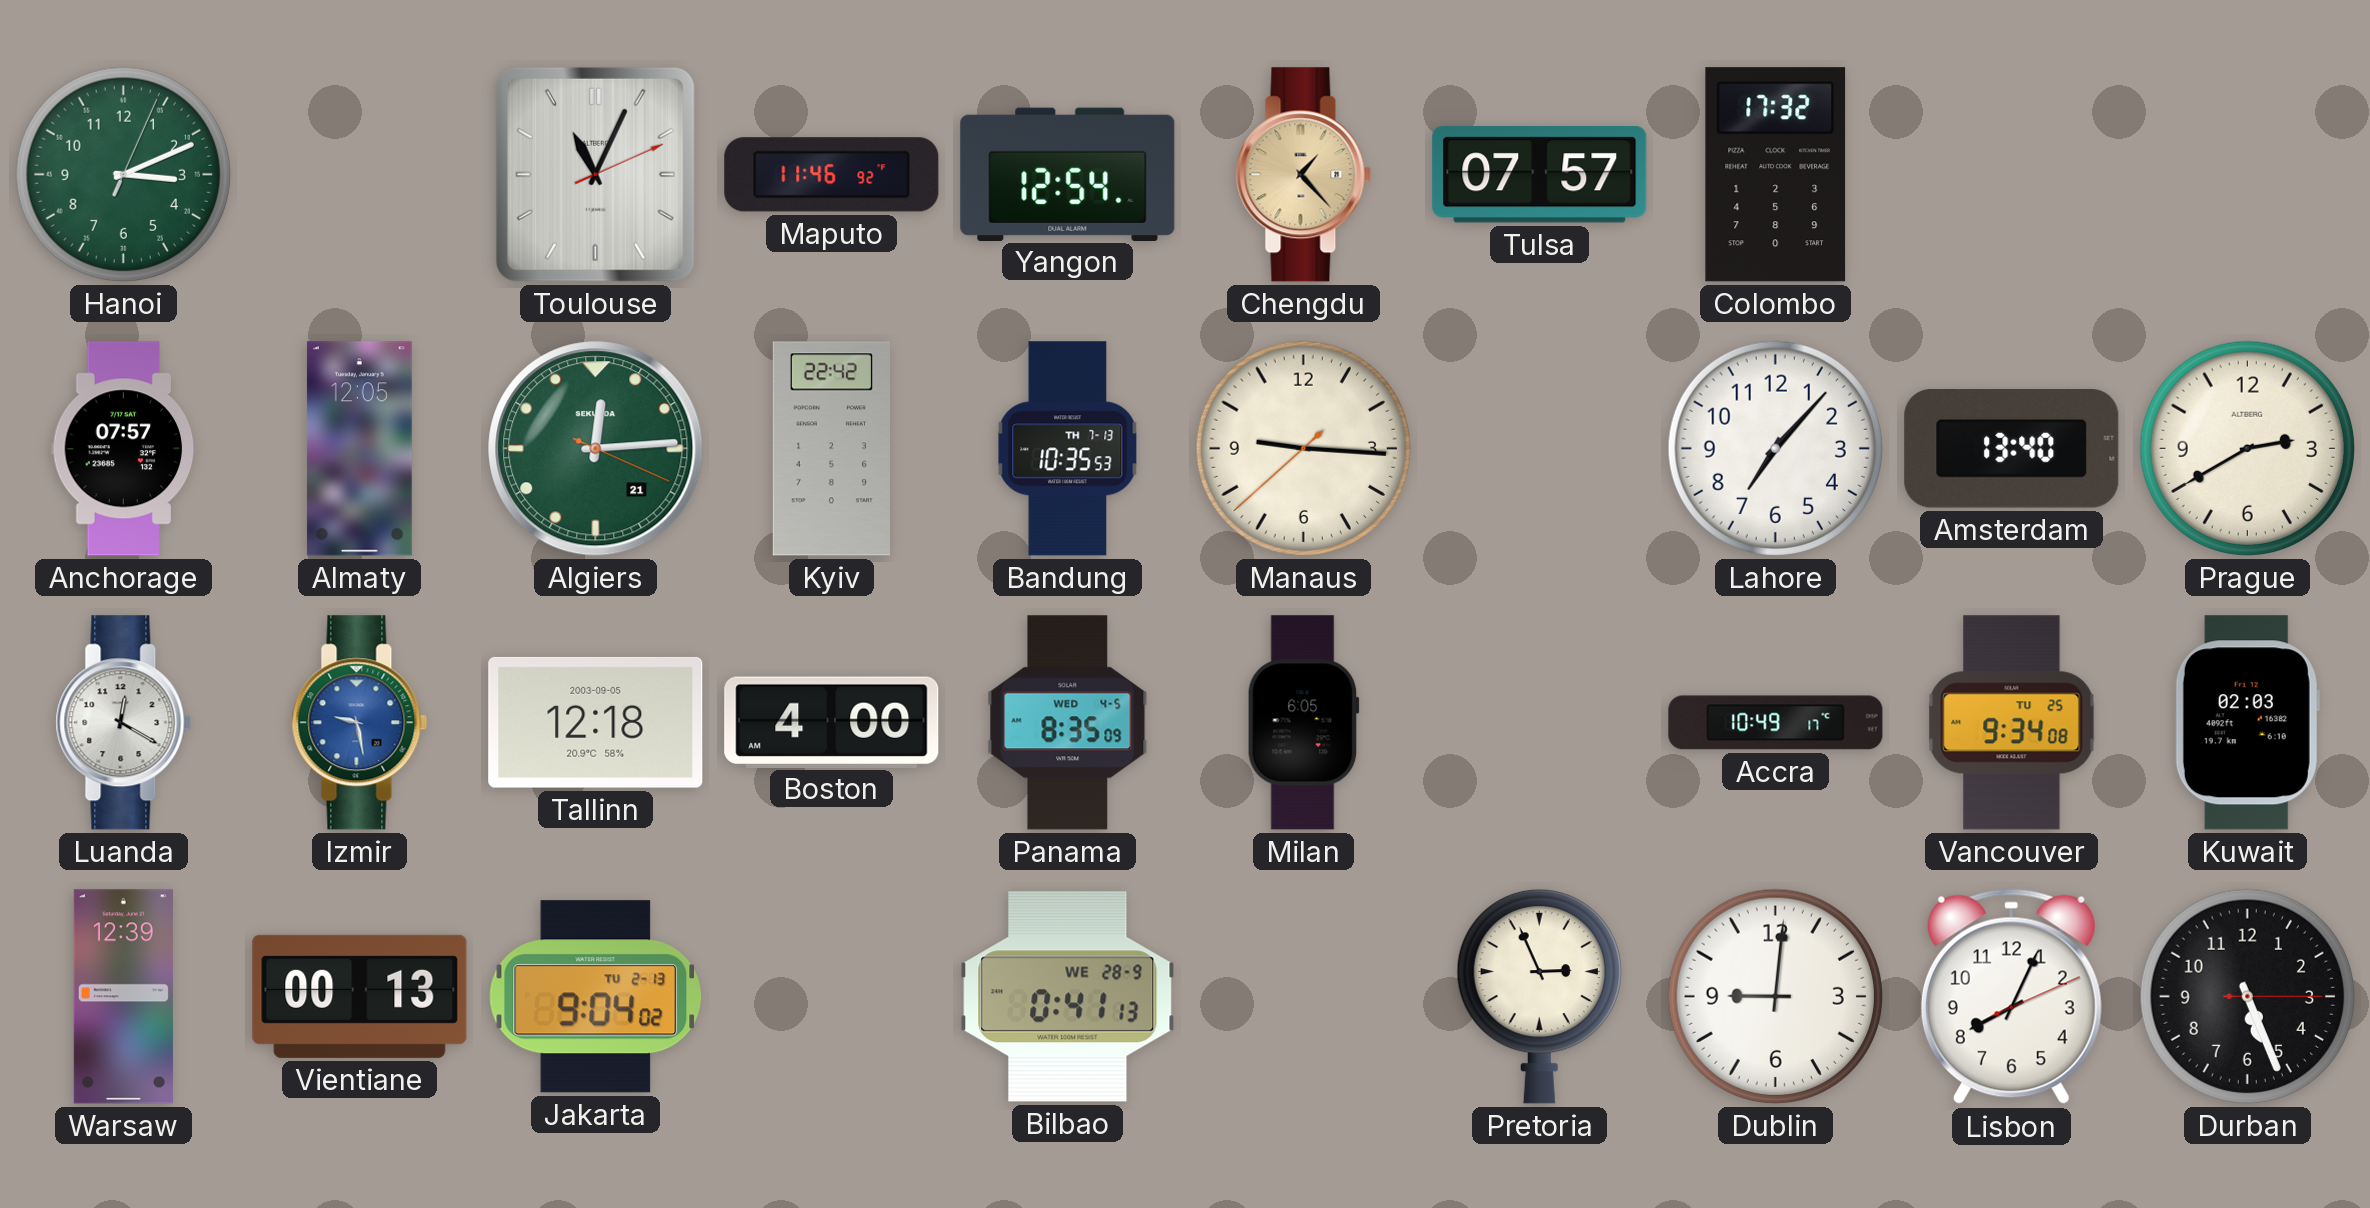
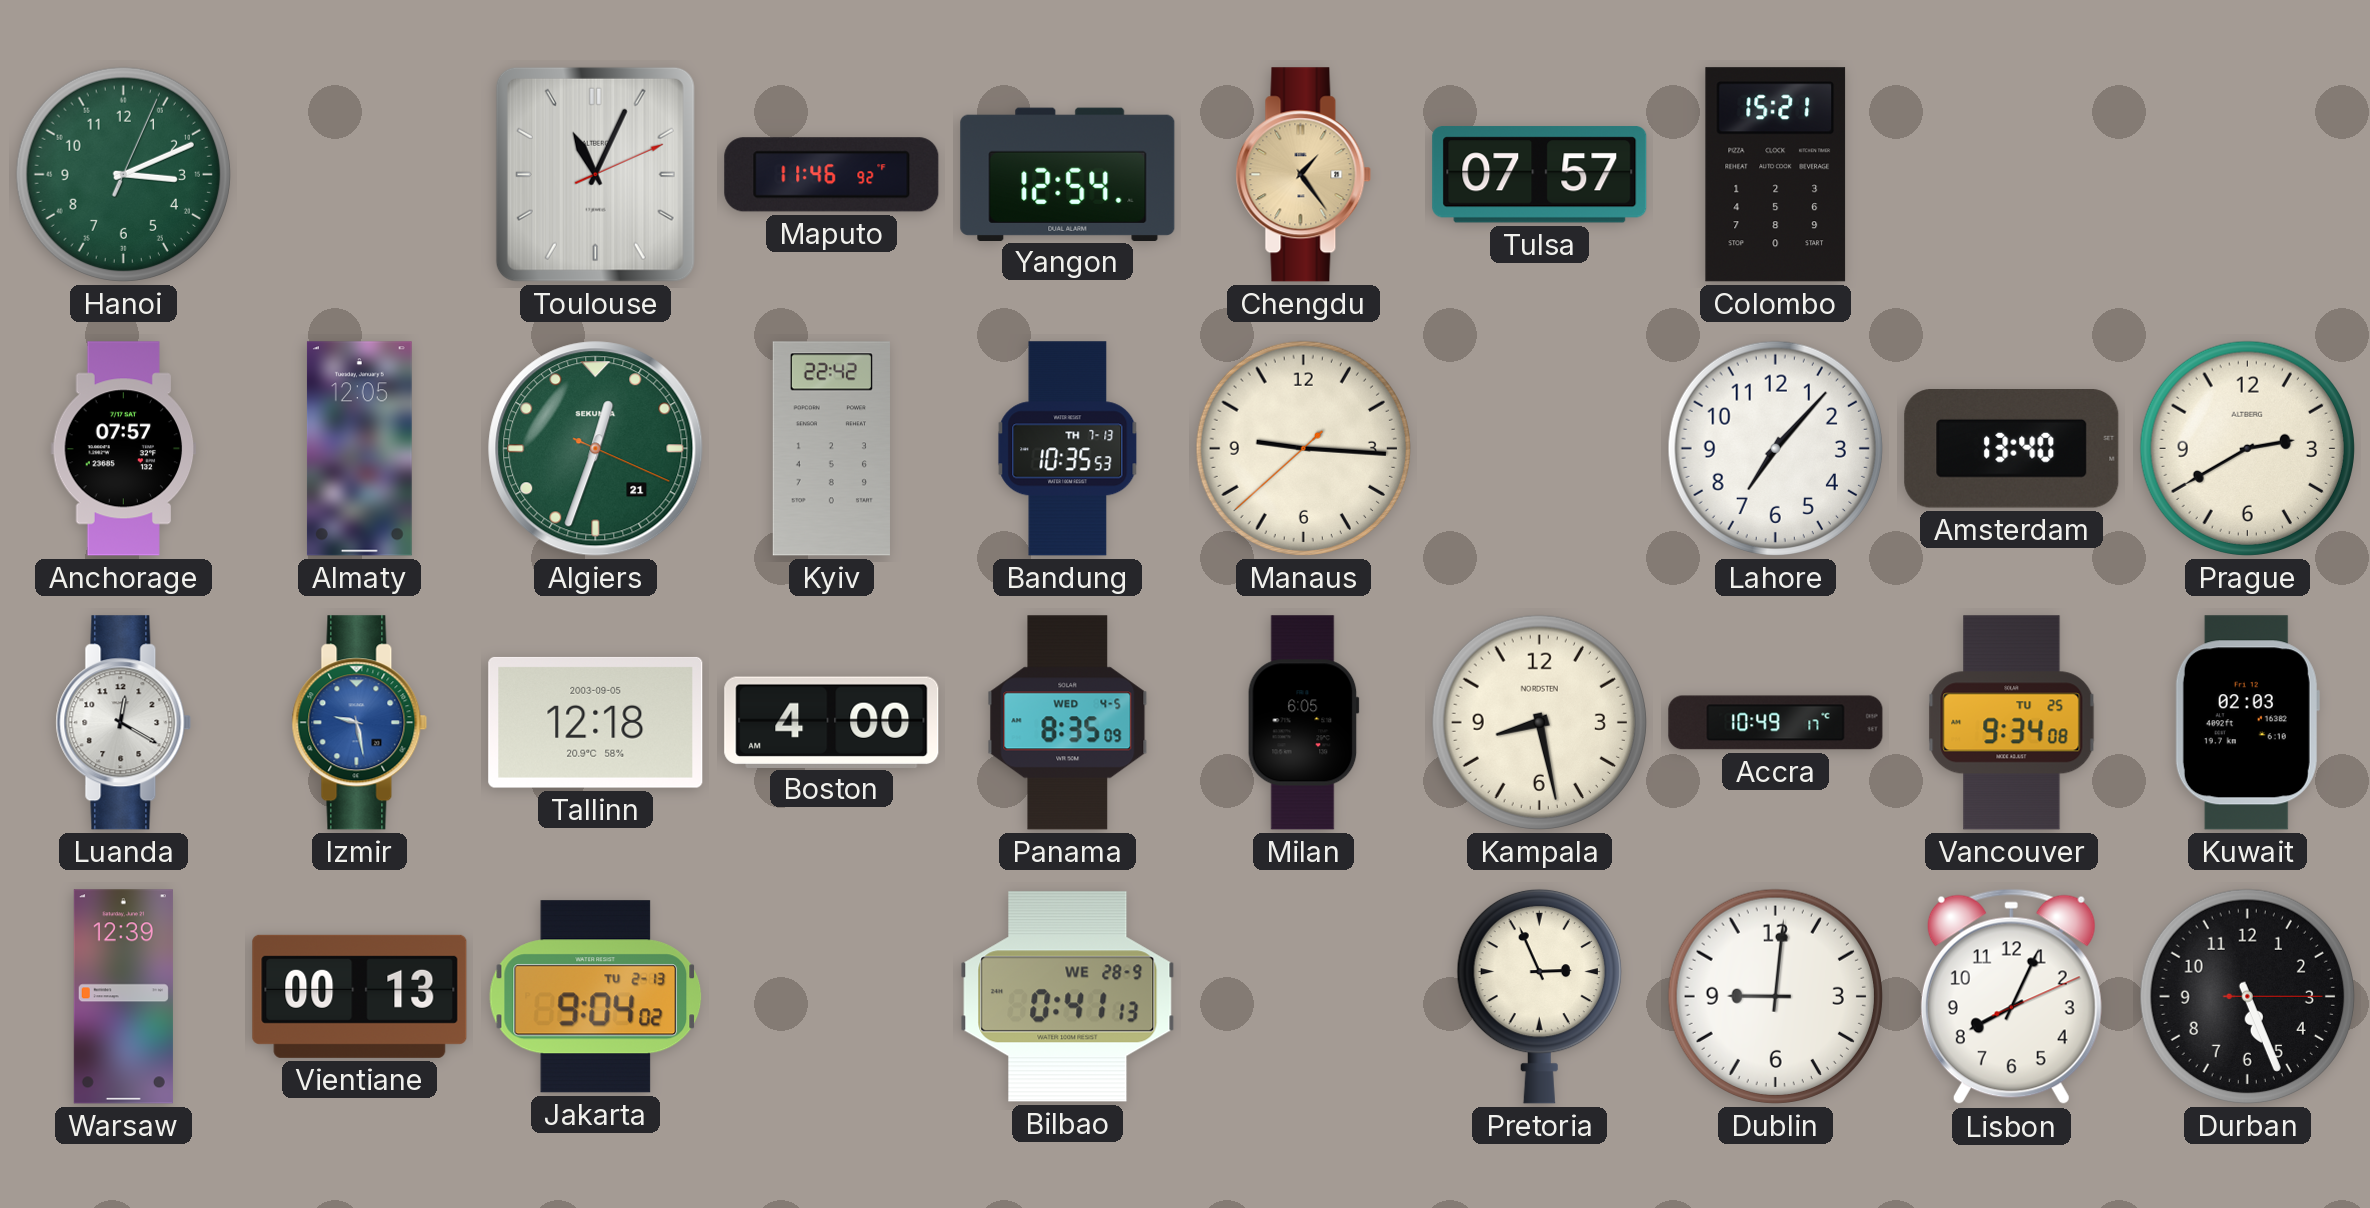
Chengdu: 1:23 -> 1:24
Colombo: 17:32 -> 15:21
Algiers: 12:14 -> 12:33
Kampala: none -> 8:28
